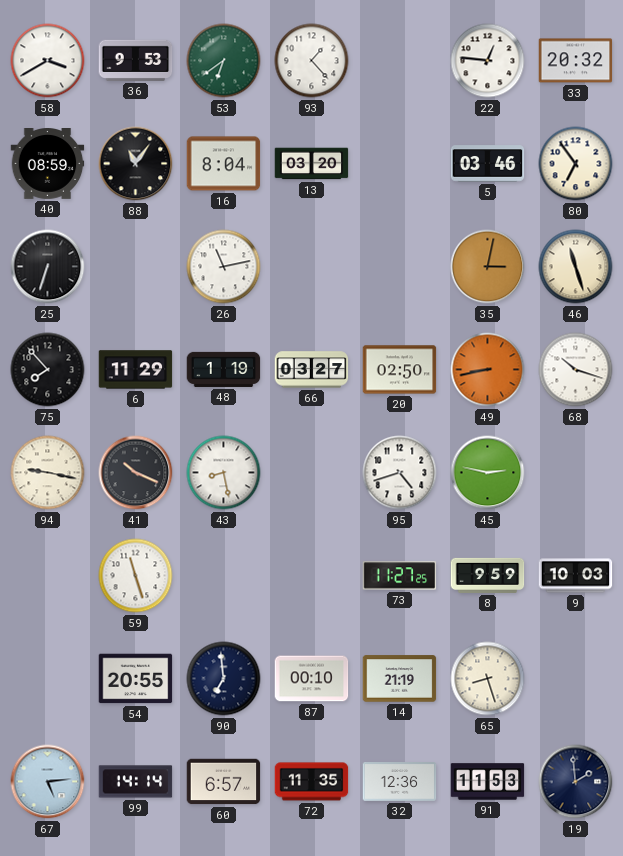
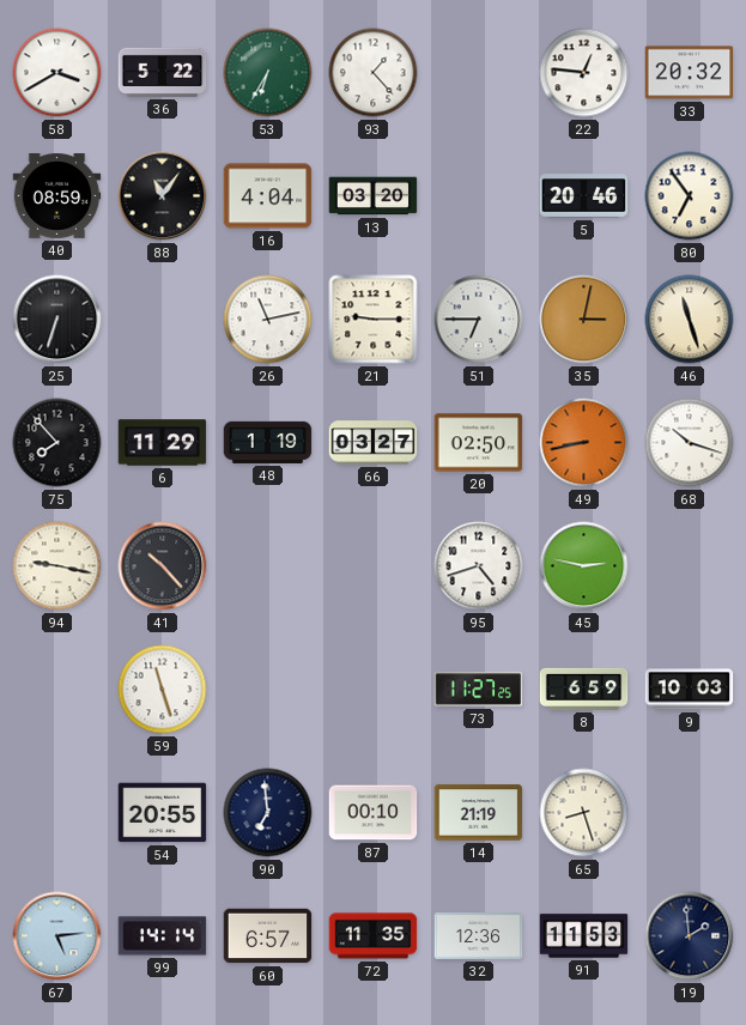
36: 9:53 -> 5:22
53: 6:39 -> 6:35
16: 8:04 -> 4:04
5: 03:46 -> 20:46
21: none -> 9:15
51: none -> 6:45
41: 10:19 -> 10:23
43: 8:28 -> none
8: 9:59 -> 6:59
